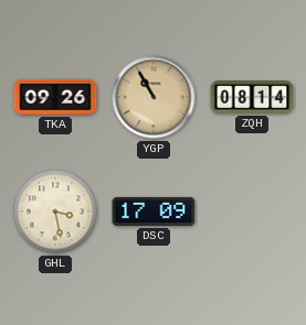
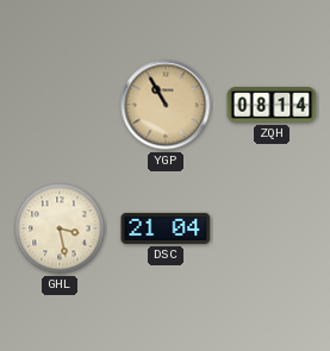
TKA: 09:26 -> none
DSC: 17:09 -> 21:04
